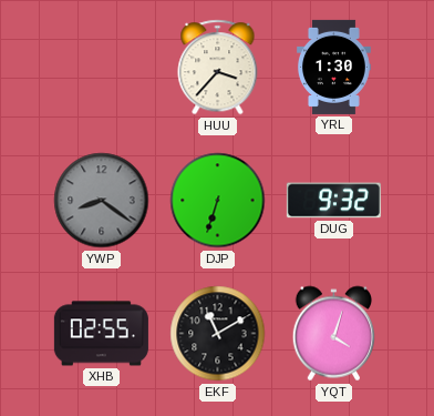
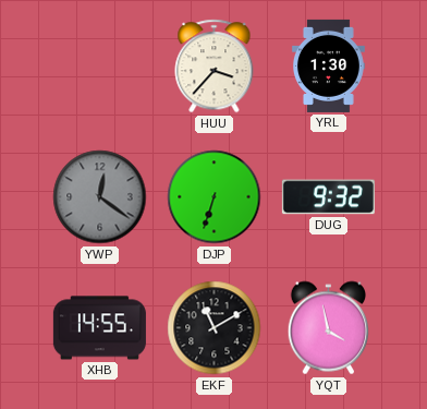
YWP: 8:21 -> 12:21
XHB: 02:55 -> 14:55
YQT: 4:03 -> 3:58
